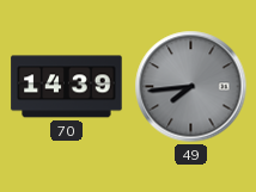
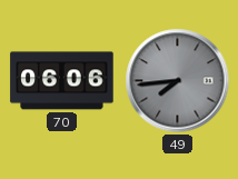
70: 14:39 -> 06:06
